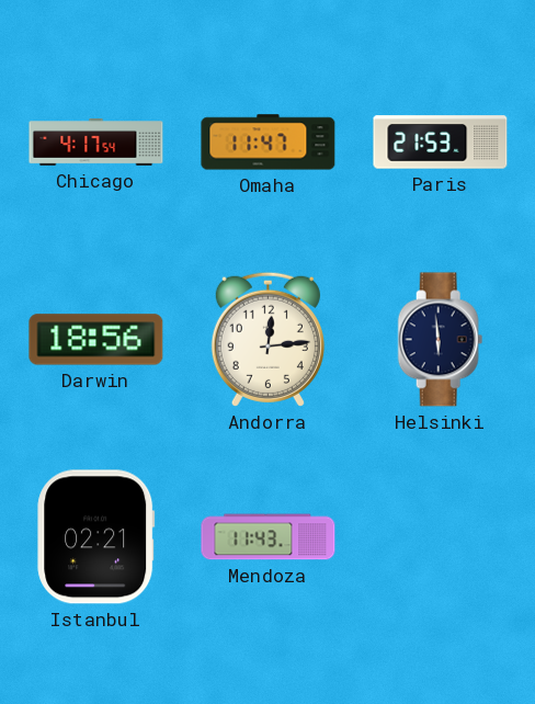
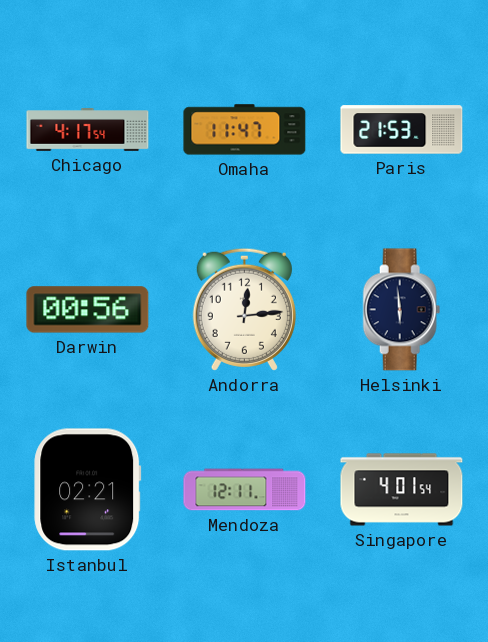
Darwin: 18:56 -> 00:56
Mendoza: 11:43 -> 12:11
Singapore: none -> 4:01
